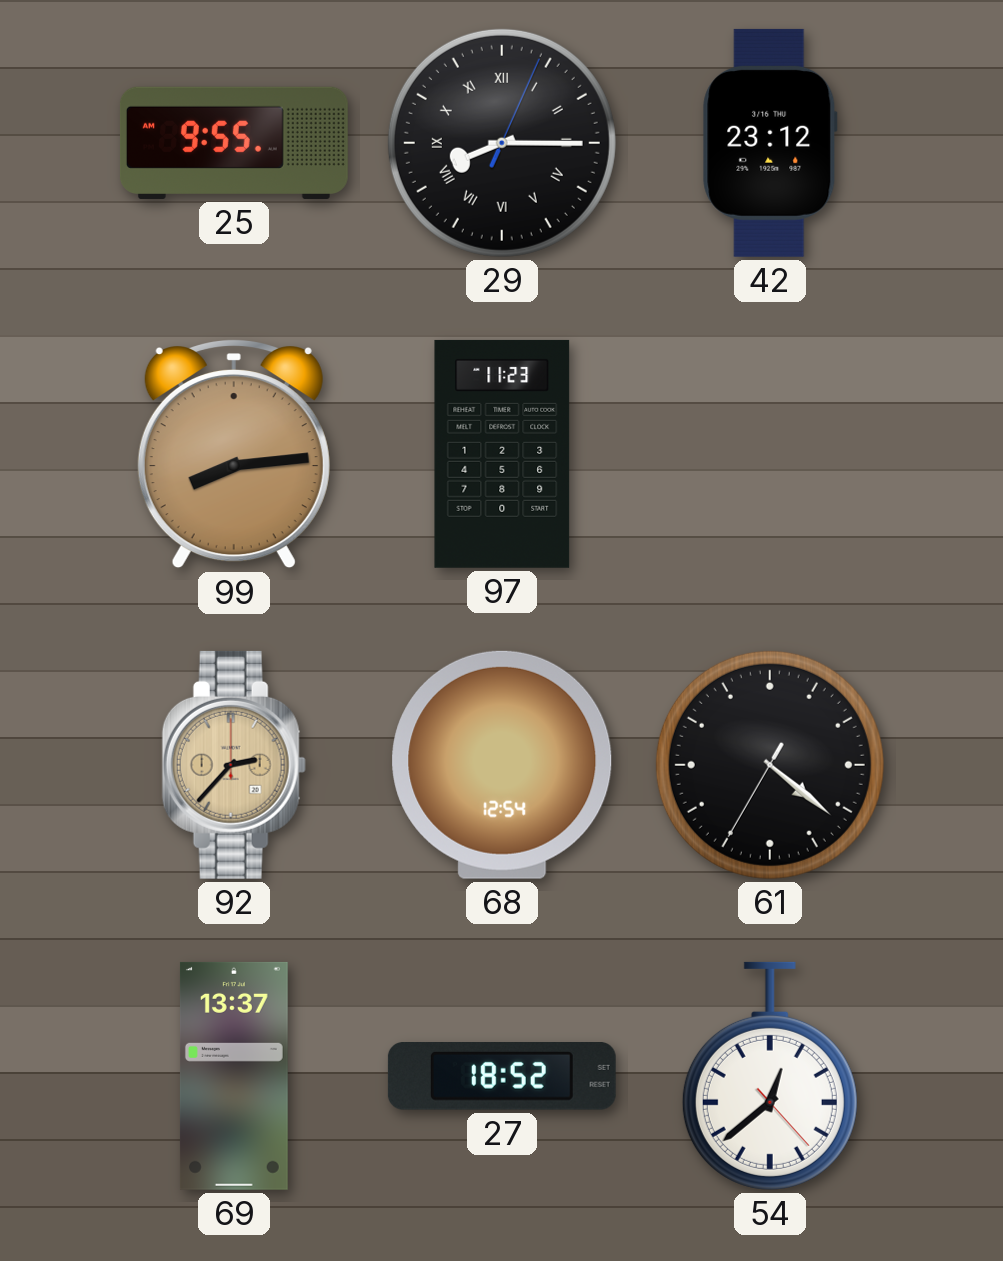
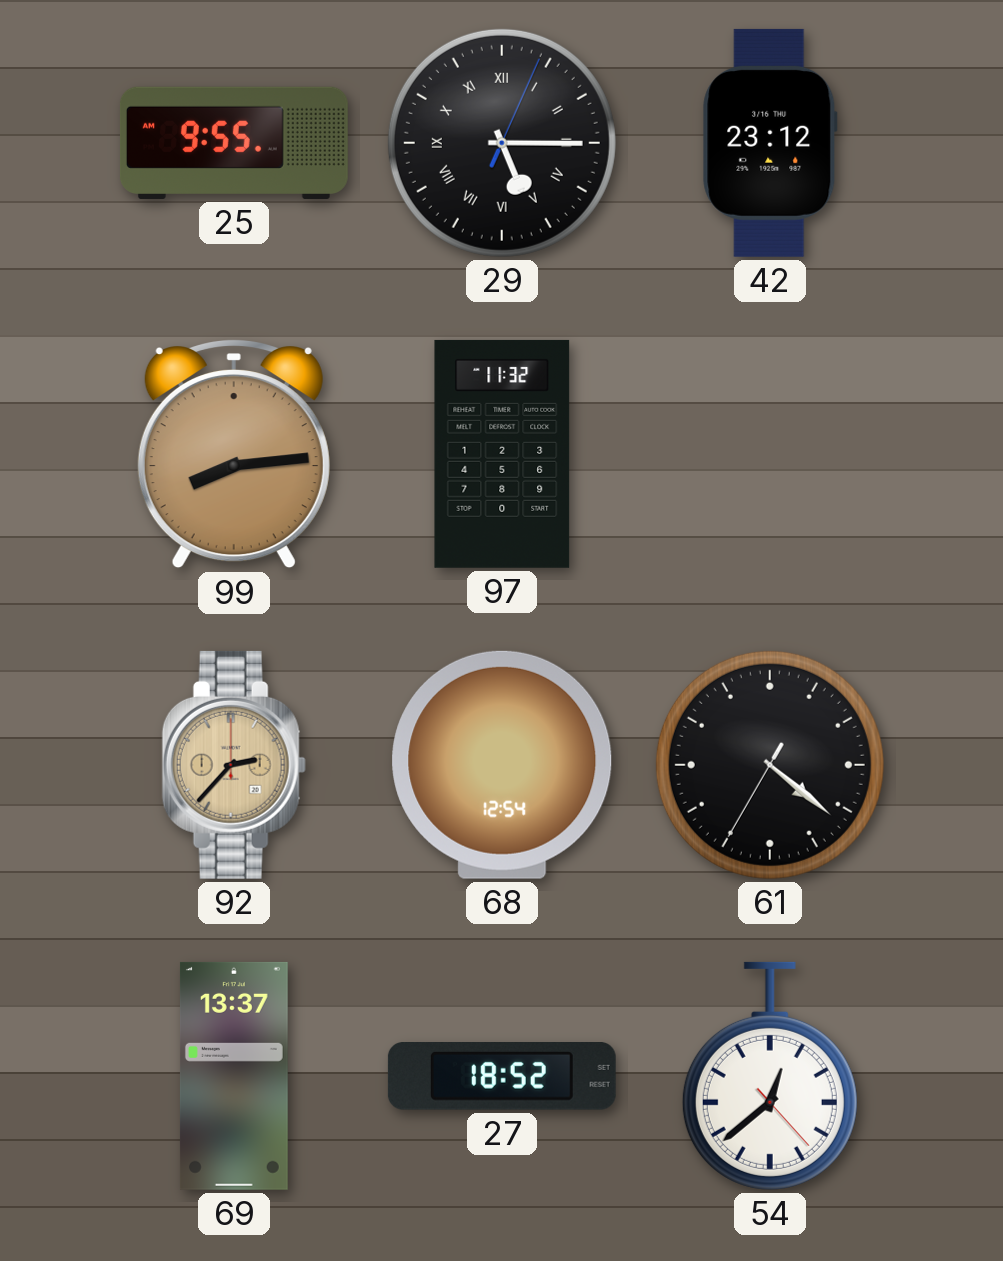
29: 8:15 -> 5:15
97: 11:23 -> 11:32
